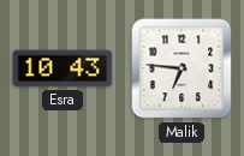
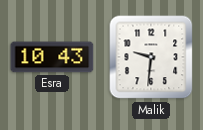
Malik: 6:46 -> 9:31
